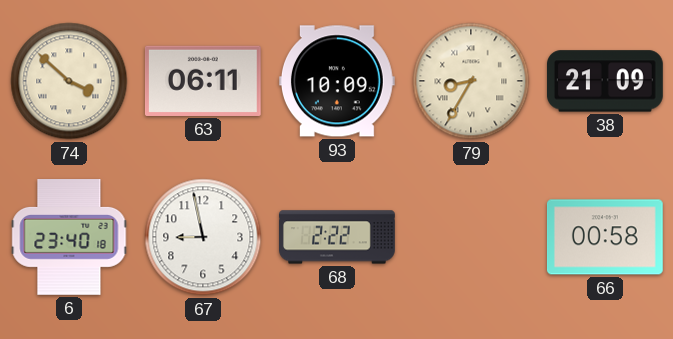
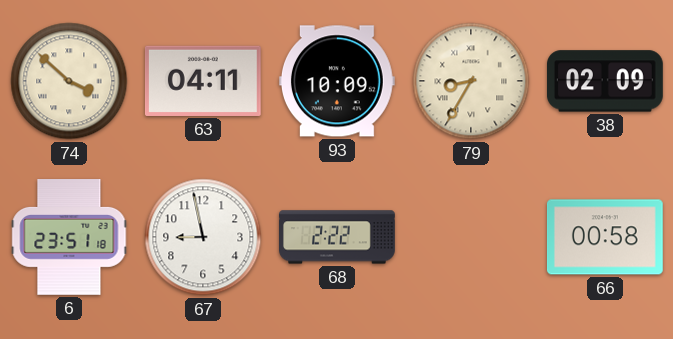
63: 06:11 -> 04:11
38: 21:09 -> 02:09
6: 23:40 -> 23:51
